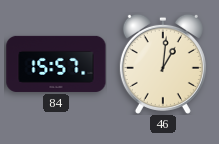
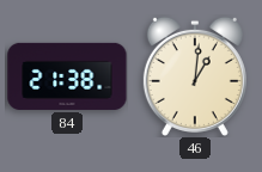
84: 15:57 -> 21:38
